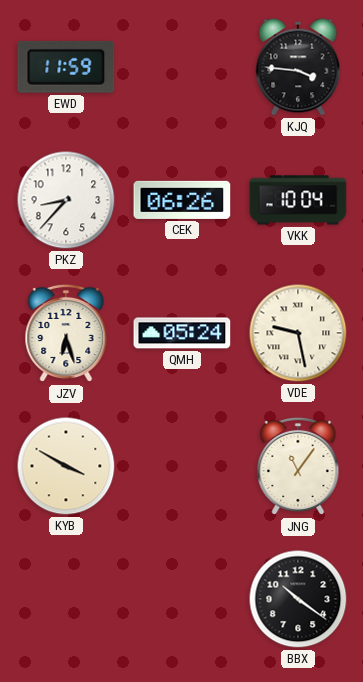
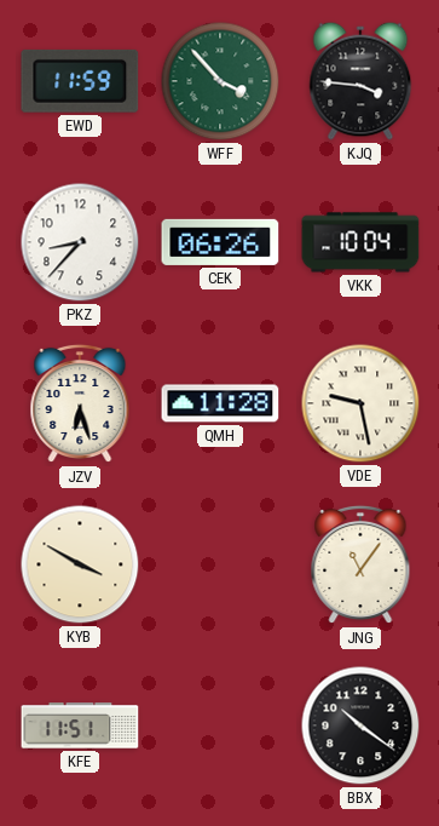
WFF: none -> 3:53
QMH: 05:24 -> 11:28
KFE: none -> 11:51
